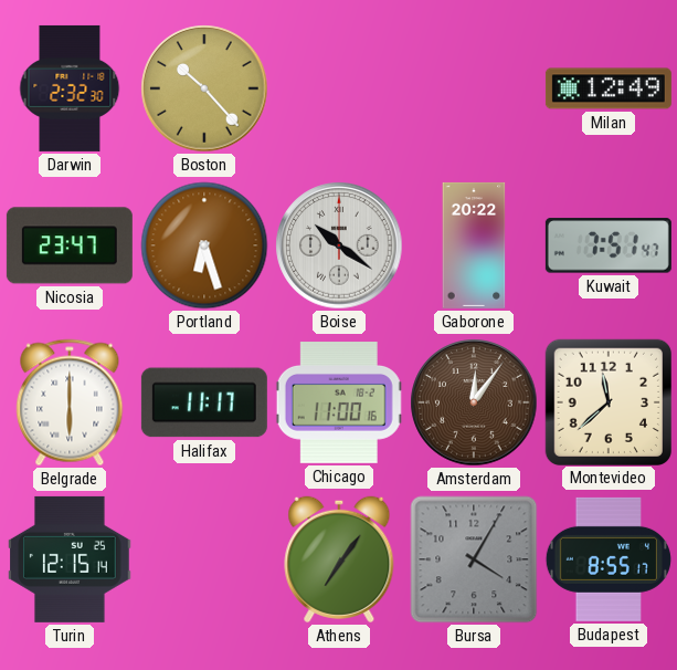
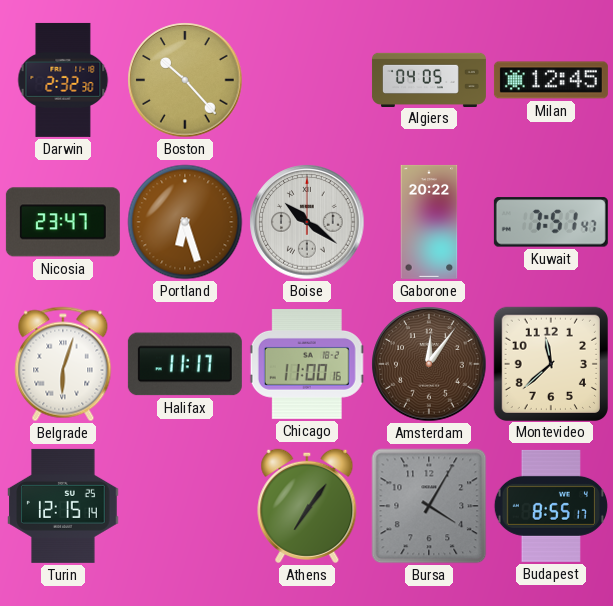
Algiers: none -> 04:05
Milan: 12:49 -> 12:45
Belgrade: 6:00 -> 6:03
